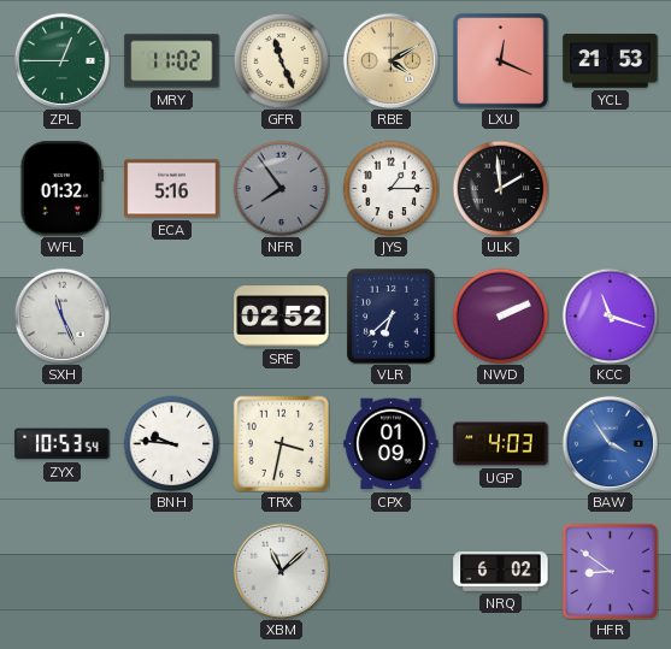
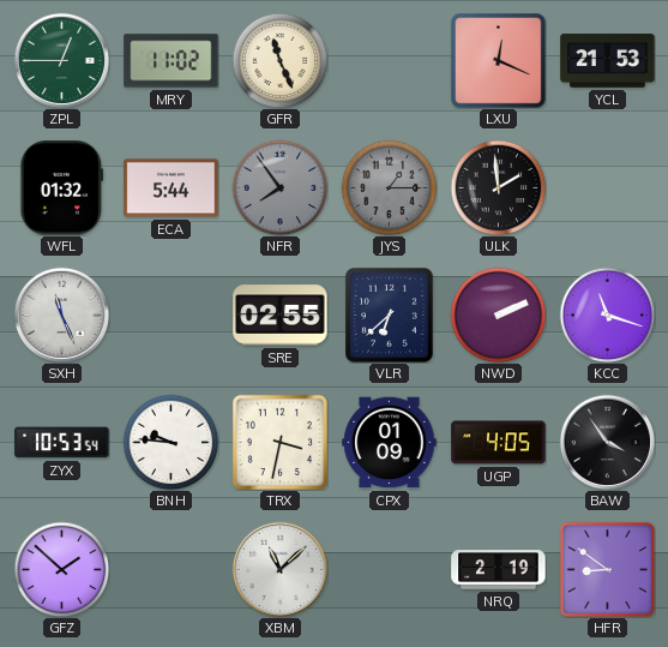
RBE: 4:10 -> none
ECA: 5:16 -> 5:44
JYS dial: white -> grey
SRE: 02:52 -> 02:55
UGP: 4:03 -> 4:05
BAW dial: blue -> black
GFZ: none -> 1:52
NRQ: 6:02 -> 2:19
